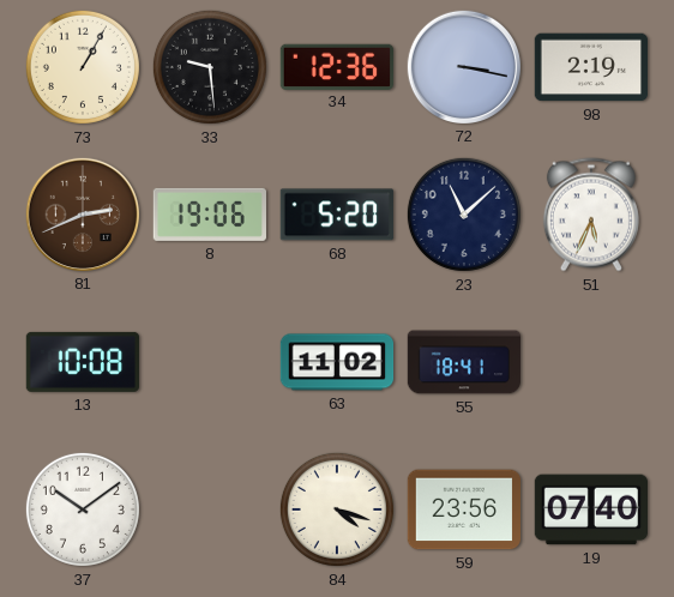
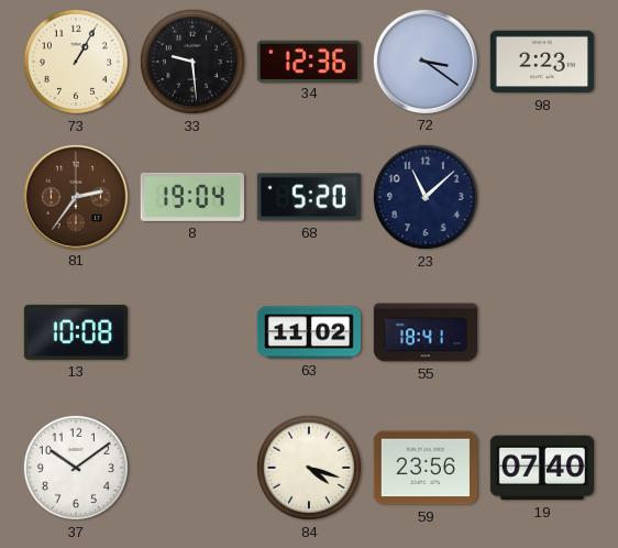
72: 3:17 -> 3:21
98: 2:19 -> 2:23
81: 2:41 -> 2:36
8: 19:06 -> 19:04
51: 5:34 -> none
